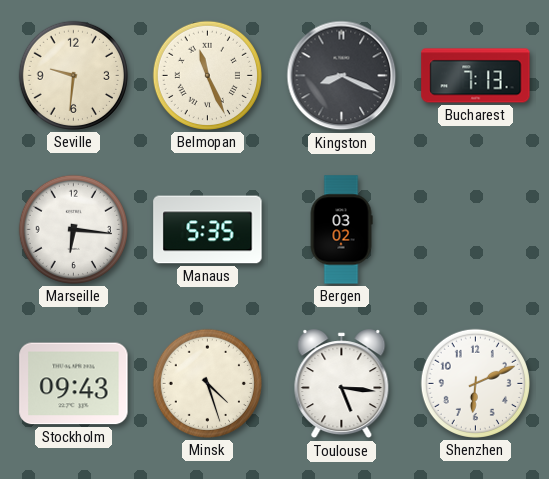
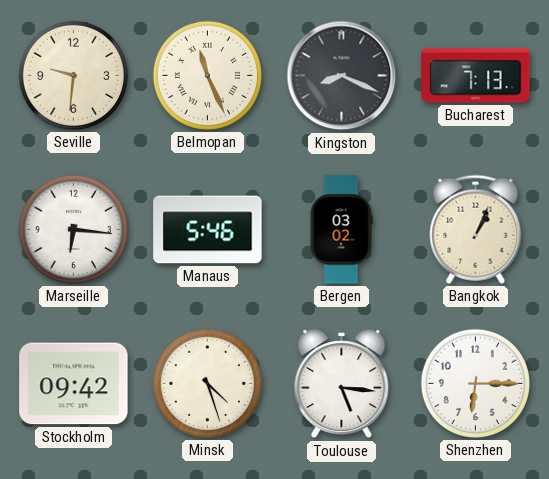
Manaus: 5:35 -> 5:46
Bangkok: none -> 1:04
Stockholm: 09:43 -> 09:42
Shenzhen: 6:11 -> 6:15
